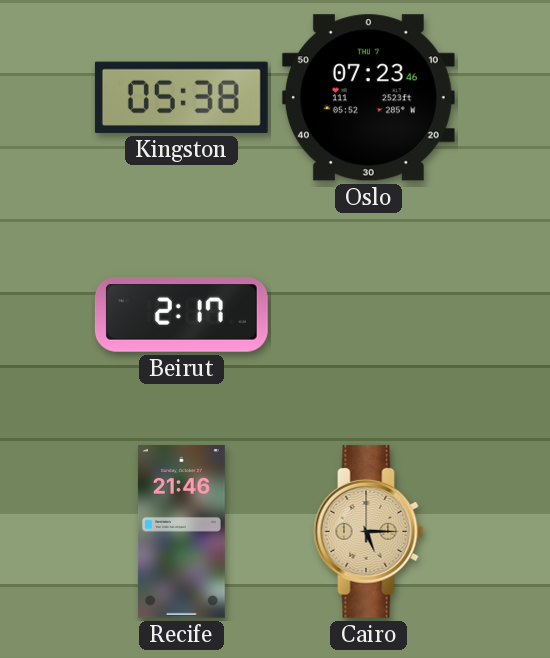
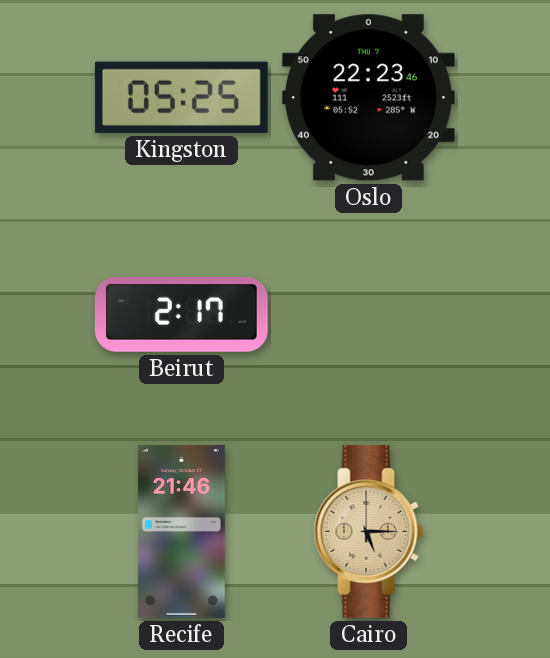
Kingston: 05:38 -> 05:25
Oslo: 07:23 -> 22:23
